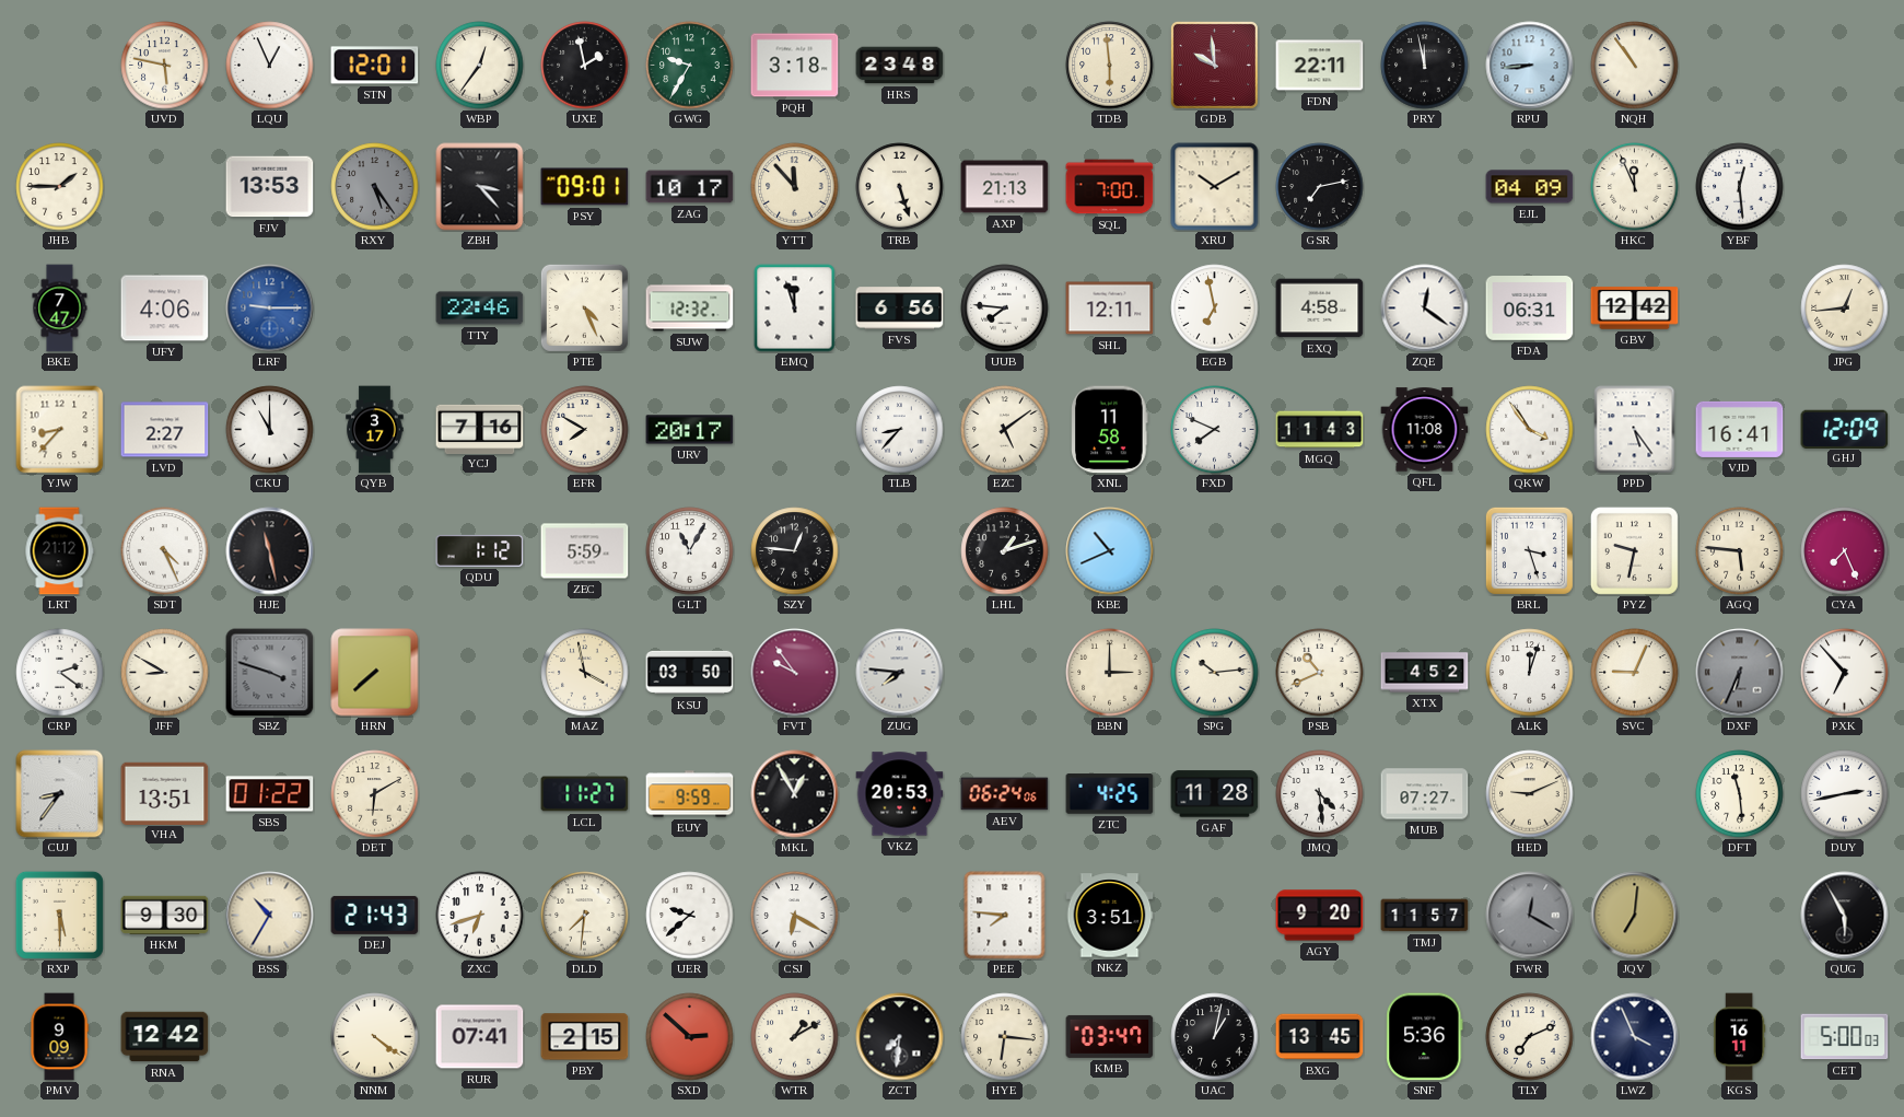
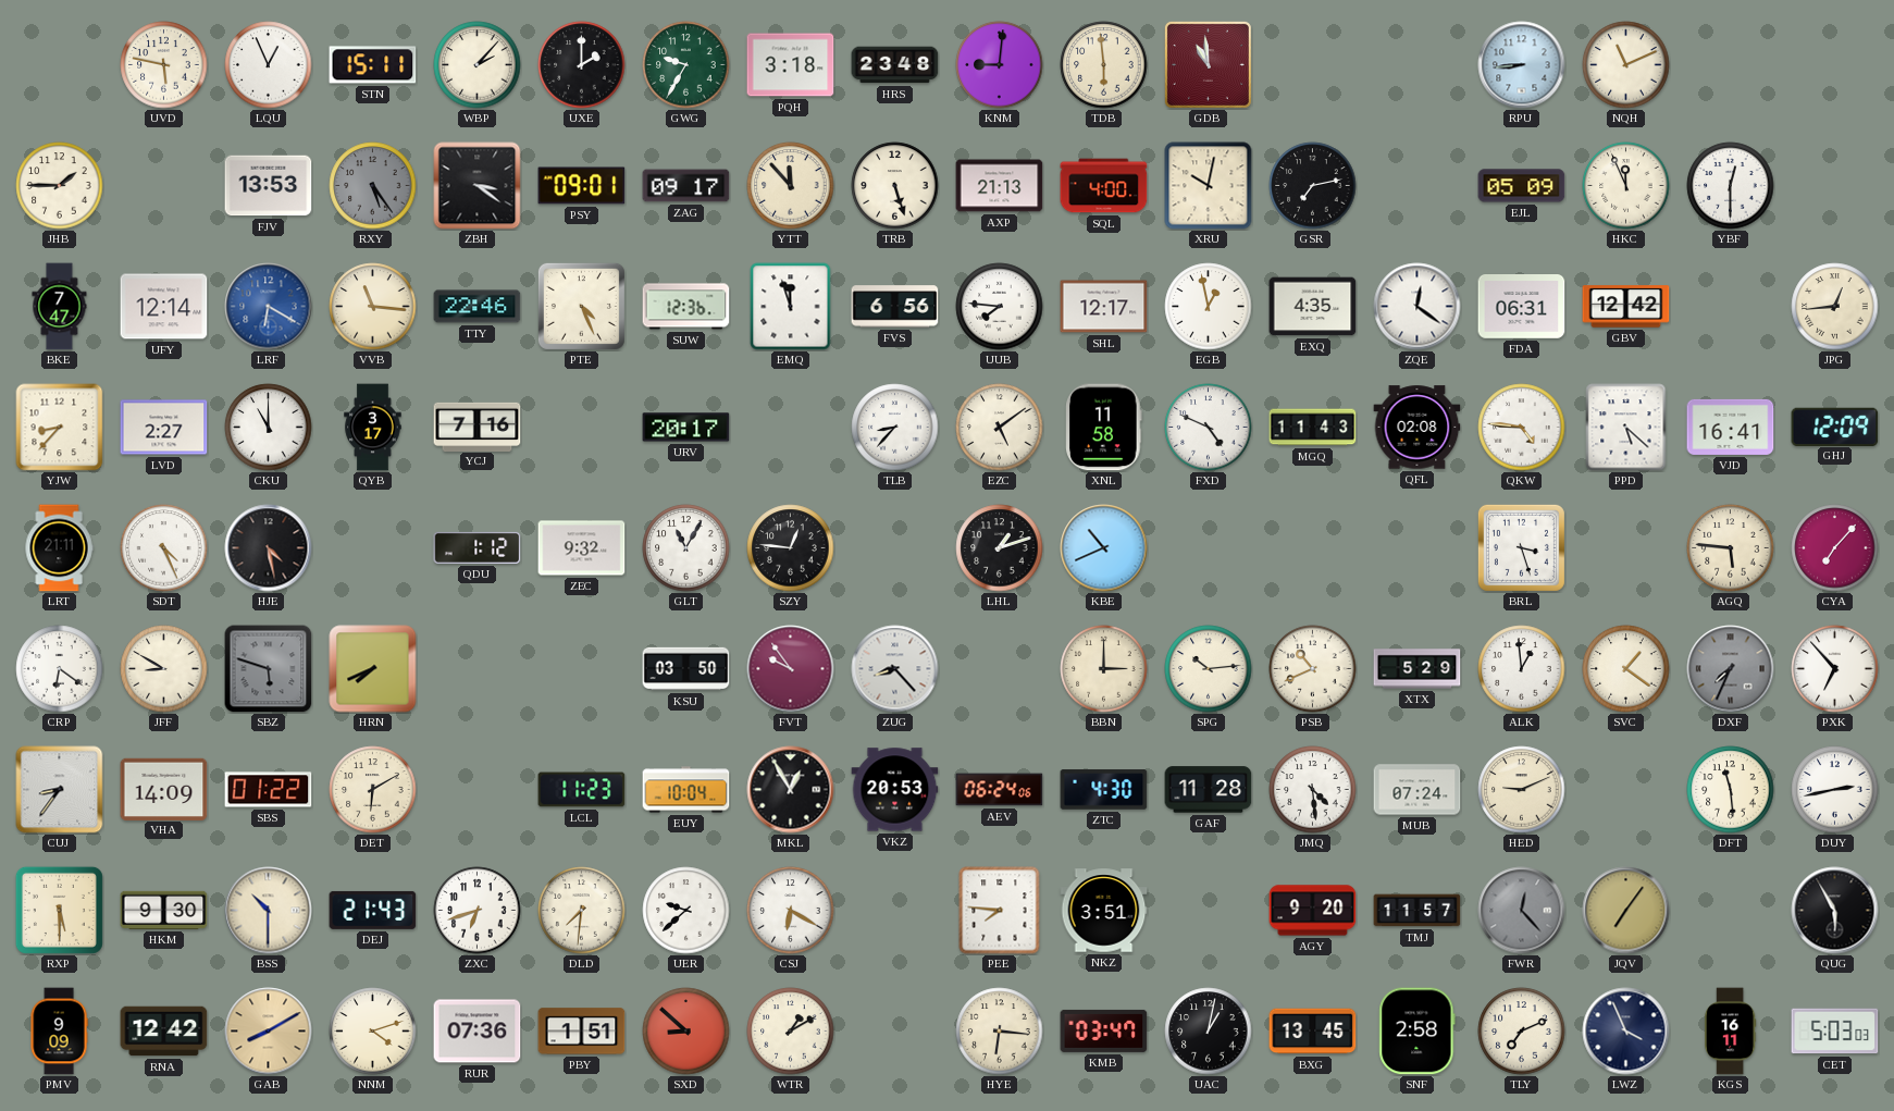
STN: 12:01 -> 15:11
WBP: 12:36 -> 2:07
UXE: 1:58 -> 2:00
KNM: none -> 9:01
GDB: 9:59 -> 10:59
FDN: 22:11 -> none
PRY: 11:58 -> none
NQH: 10:54 -> 11:11
ZBH: 3:23 -> 3:21
ZAG: 10:17 -> 09:17
SQL: 7:00 -> 4:00
XRU: 10:10 -> 10:02
EJL: 04:09 -> 05:09
YBF: 12:29 -> 12:30
UFY: 4:06 -> 12:14
LRF: 9:15 -> 6:20
VVB: none -> 11:16
SUW: 12:32 -> 12:36
SHL: 12:11 -> 12:17
EGB: 6:58 -> 12:58
EXQ: 4:58 -> 4:35
EFR: 7:50 -> none
FXD: 7:49 -> 4:49
QFL: 11:08 -> 02:08
QKW: 3:54 -> 4:46
PPD: 5:24 -> 5:22
LRT: 21:12 -> 21:11
HJE: 11:28 -> 4:28
ZEC: 5:59 -> 9:32
PYZ: 9:32 -> none
CYA: 7:26 -> 7:07
CRP: 2:21 -> 6:21
SBZ: 3:48 -> 5:48
HRN: 7:38 -> 7:41
MAZ: 3:58 -> none
ZUG: 7:46 -> 8:23
XTX: 4:52 -> 5:29
ALK: 12:03 -> 12:59
SVC: 9:04 -> 1:21
DXF: 6:34 -> 7:34
VHA: 13:51 -> 14:09
LCL: 11:27 -> 11:23
EUY: 9:59 -> 10:04
ZTC: 4:25 -> 4:30
MUB: 07:27 -> 07:24
BSS: 10:35 -> 10:30
FWR: 12:20 -> 12:23
JQV: 7:01 -> 7:06
GAB: none -> 8:10
NNM: 4:21 -> 4:12
RUR: 07:41 -> 07:36
PBY: 2:15 -> 1:51
SXD: 2:52 -> 8:52
ZCT: 7:31 -> none
SNF: 5:36 -> 2:58
CET: 5:00 -> 5:03
